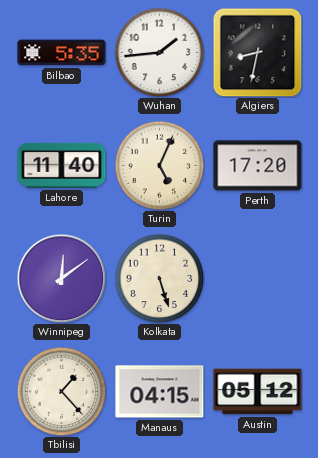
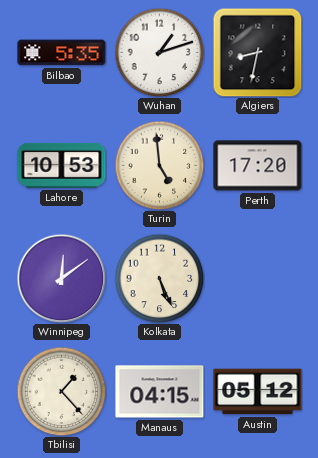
Wuhan: 1:44 -> 1:12
Lahore: 11:40 -> 10:53
Turin: 5:04 -> 4:59
Kolkata: 5:27 -> 5:26
